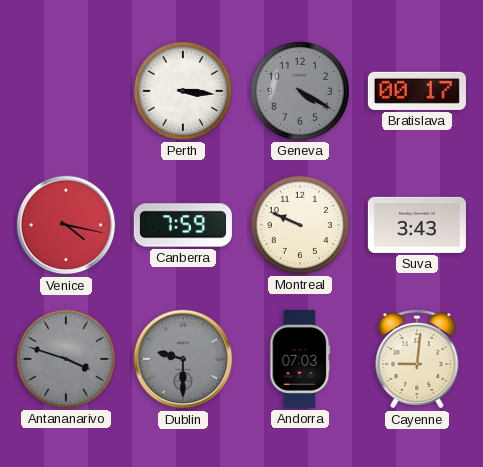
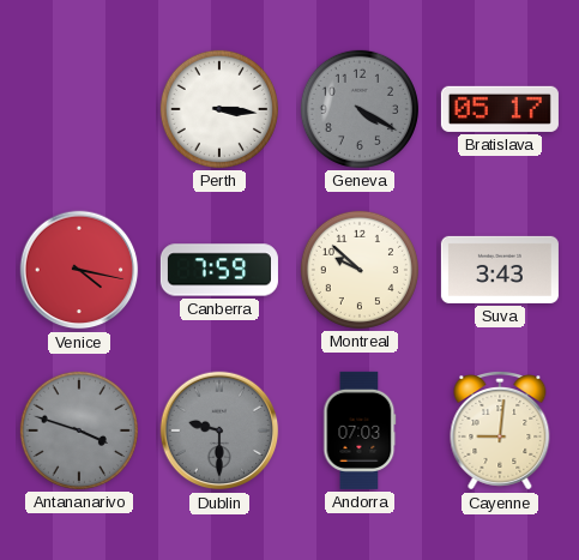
Bratislava: 00:17 -> 05:17
Montreal: 9:49 -> 9:52
